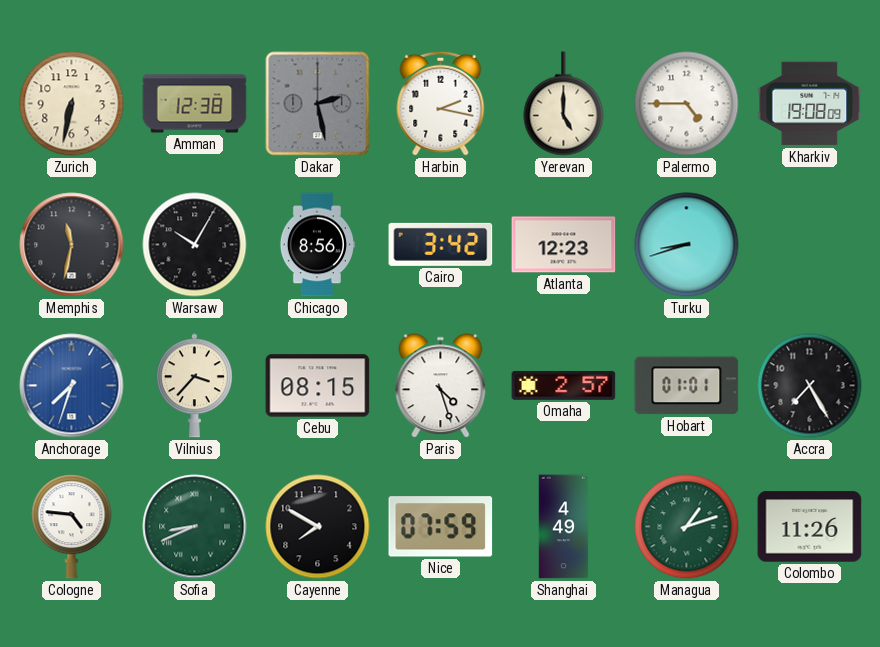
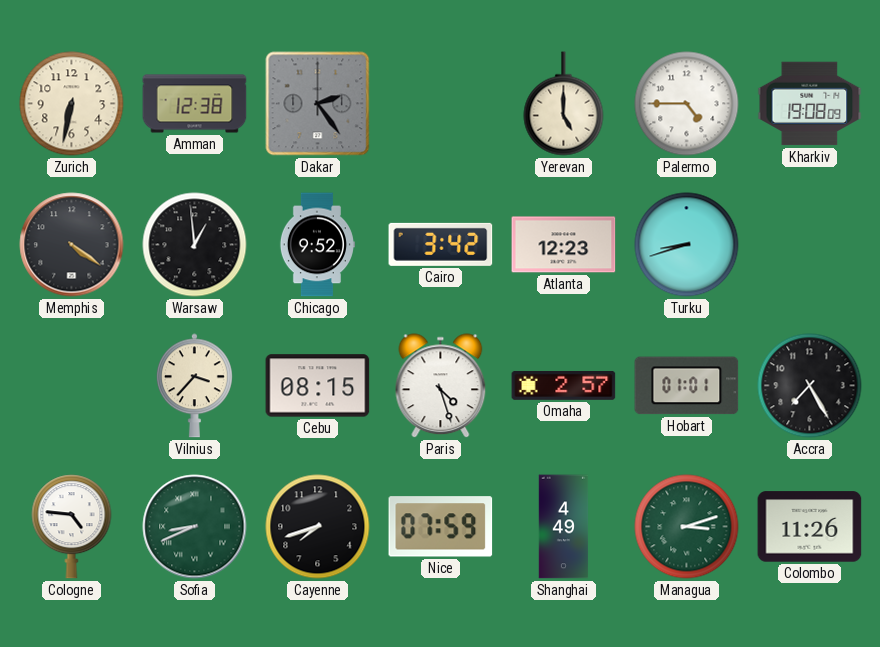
Dakar: 2:28 -> 2:24
Harbin: 2:17 -> none
Memphis: 11:32 -> 4:21
Warsaw: 10:05 -> 12:59
Chicago: 8:56 -> 9:52
Anchorage: 7:33 -> none
Cayenne: 7:50 -> 7:42
Managua: 1:12 -> 3:12
